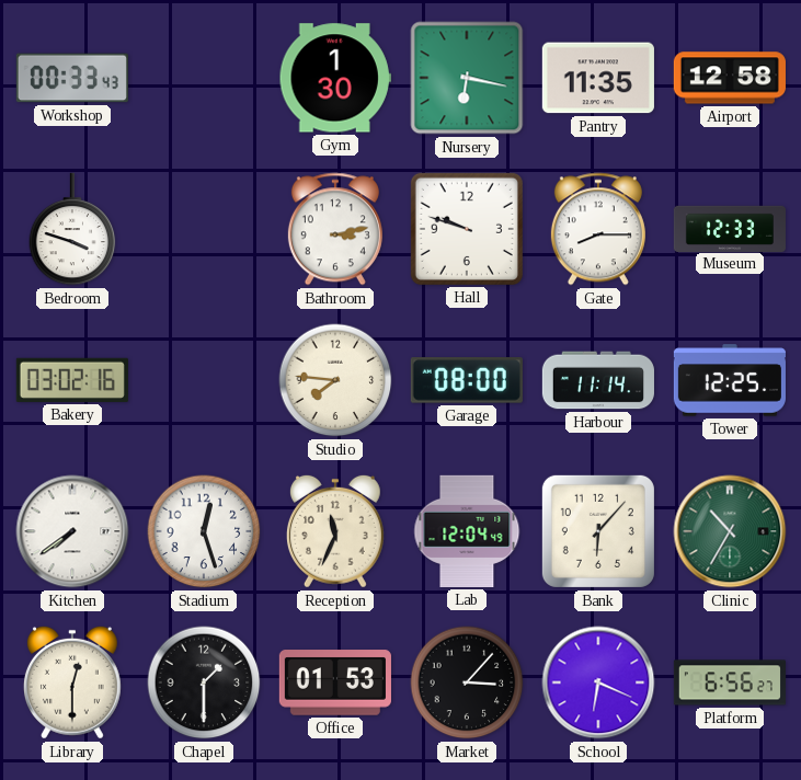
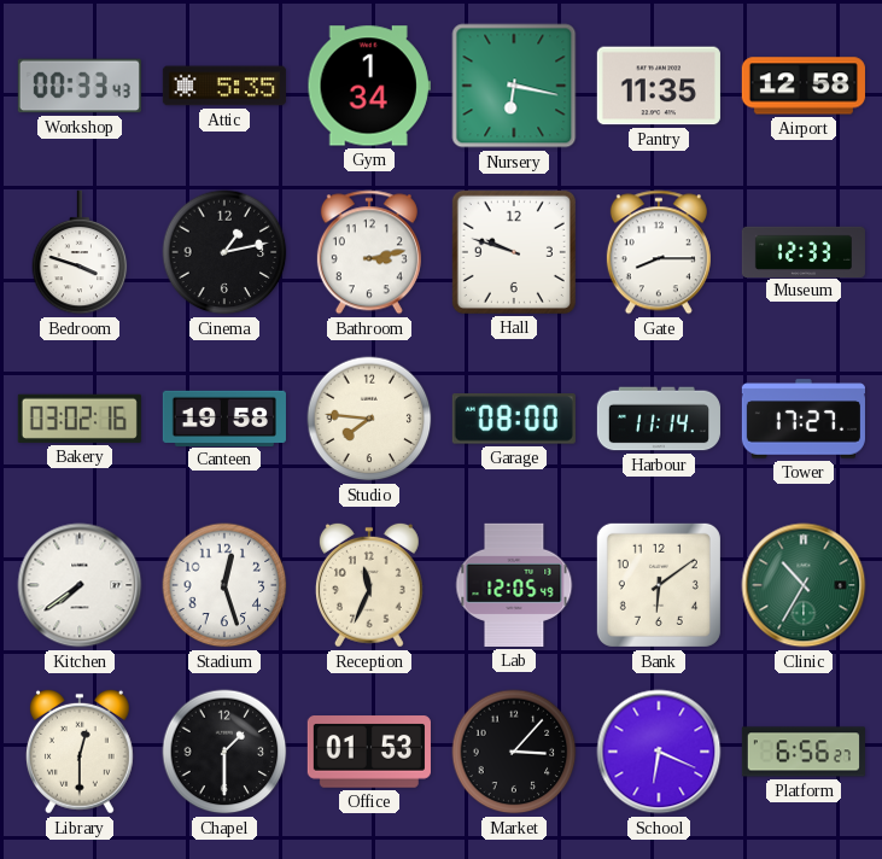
Attic: none -> 5:35
Gym: 1:30 -> 1:34
Cinema: none -> 1:13
Canteen: none -> 19:58
Tower: 12:25 -> 17:27
Lab: 12:04 -> 12:05
Bank: 6:07 -> 6:09
